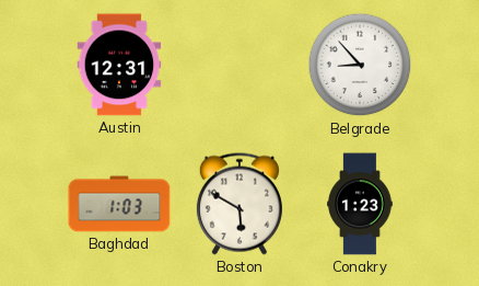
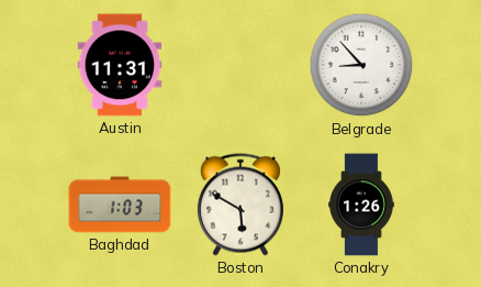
Austin: 12:31 -> 11:31
Conakry: 1:23 -> 1:26
